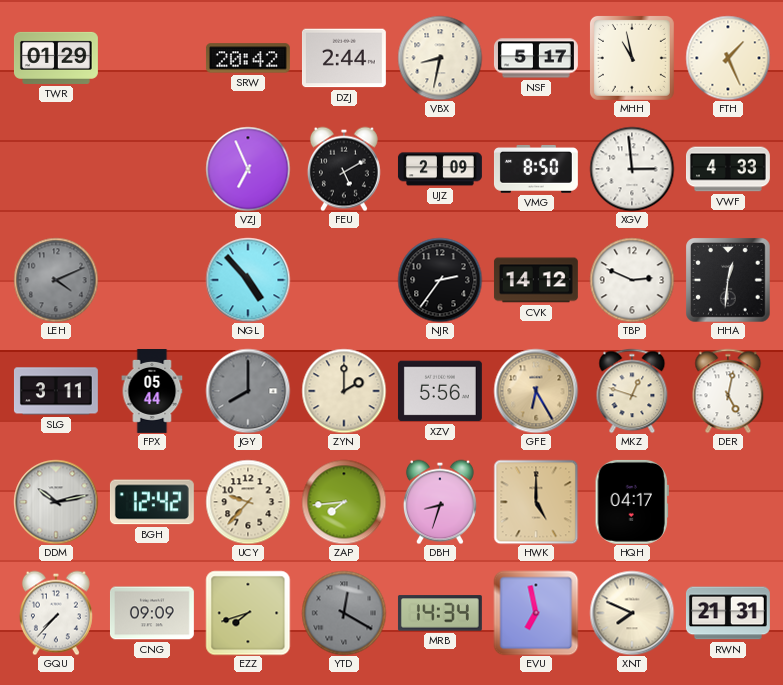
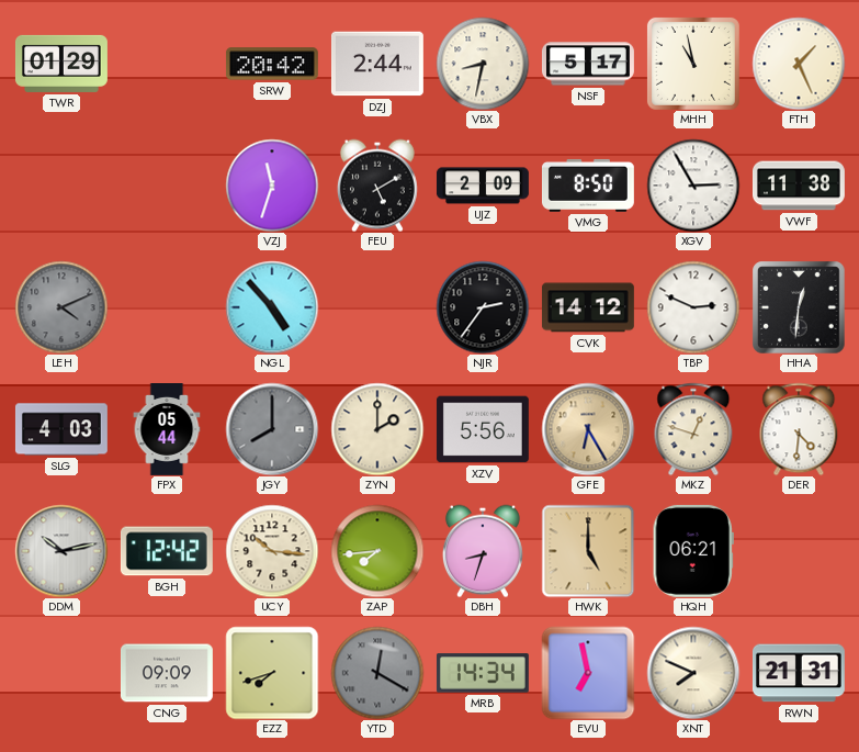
VZJ: 6:56 -> 11:33
XGV: 2:59 -> 2:55
VWF: 4:33 -> 11:38
SLG: 3:11 -> 4:03
DER: 5:02 -> 4:31
UCY: 9:37 -> 10:16
HQH: 04:17 -> 06:21
GQU: 7:37 -> none
